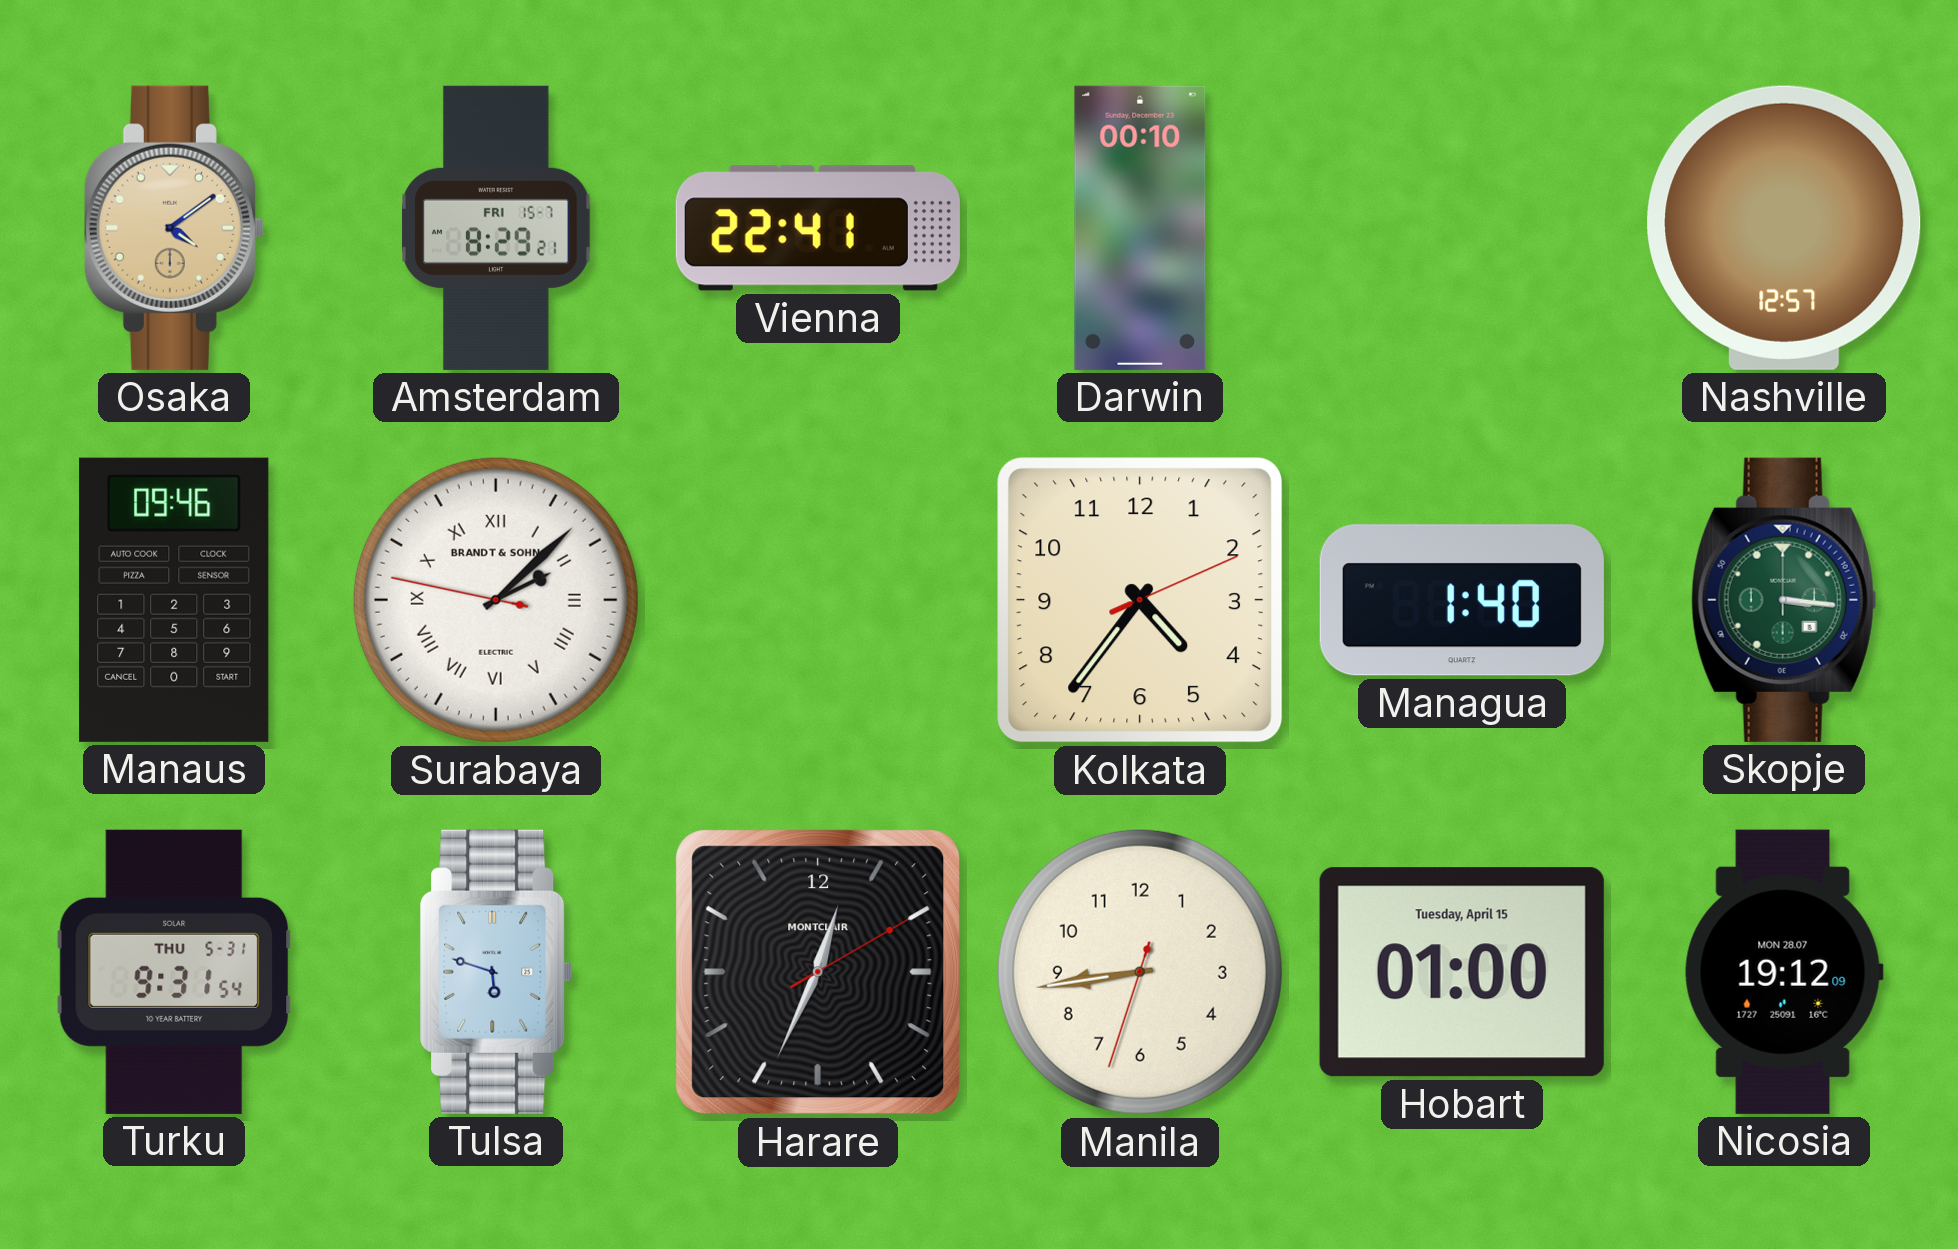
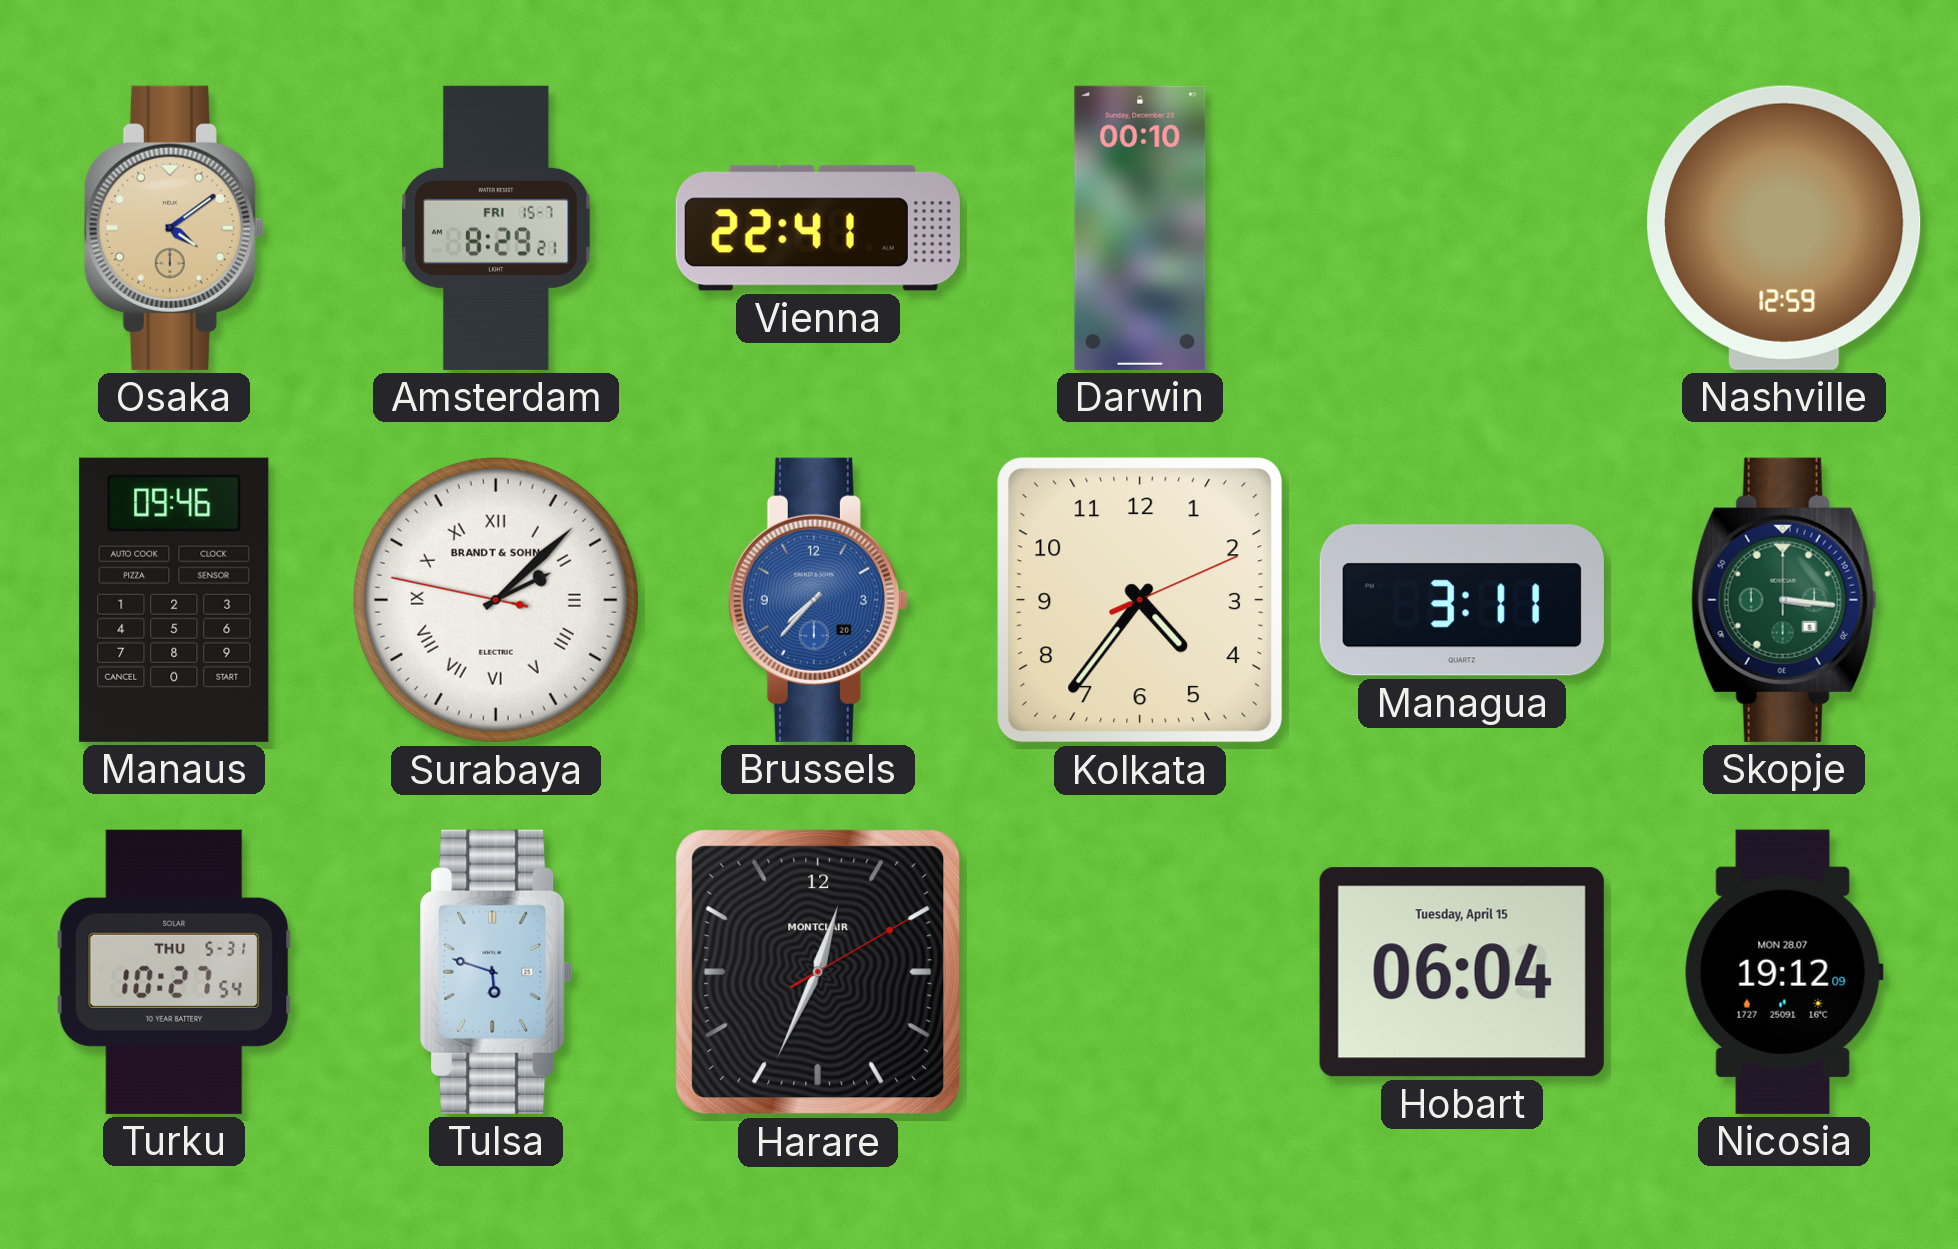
Nashville: 12:57 -> 12:59
Brussels: none -> 7:37
Managua: 1:40 -> 3:11
Turku: 9:31 -> 10:27
Manila: 8:43 -> none
Hobart: 01:00 -> 06:04
